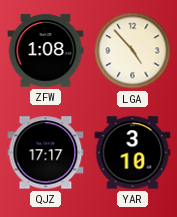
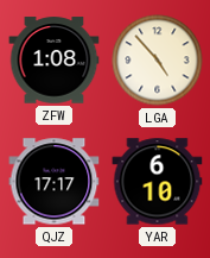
YAR: 3:10 -> 6:10
